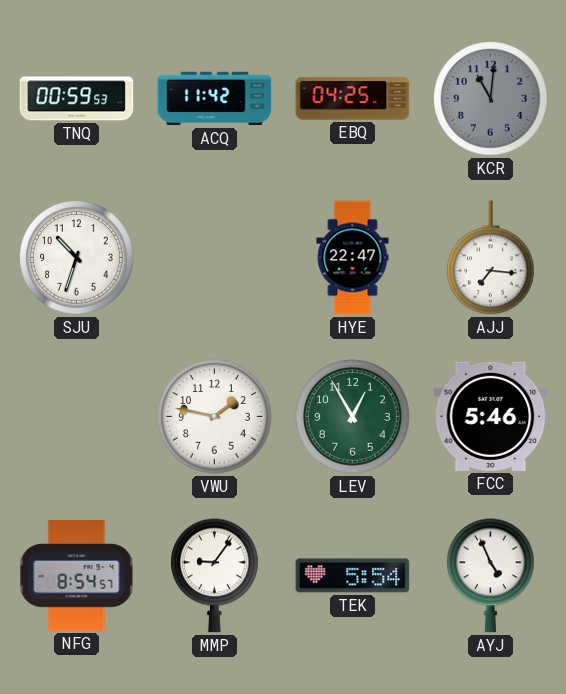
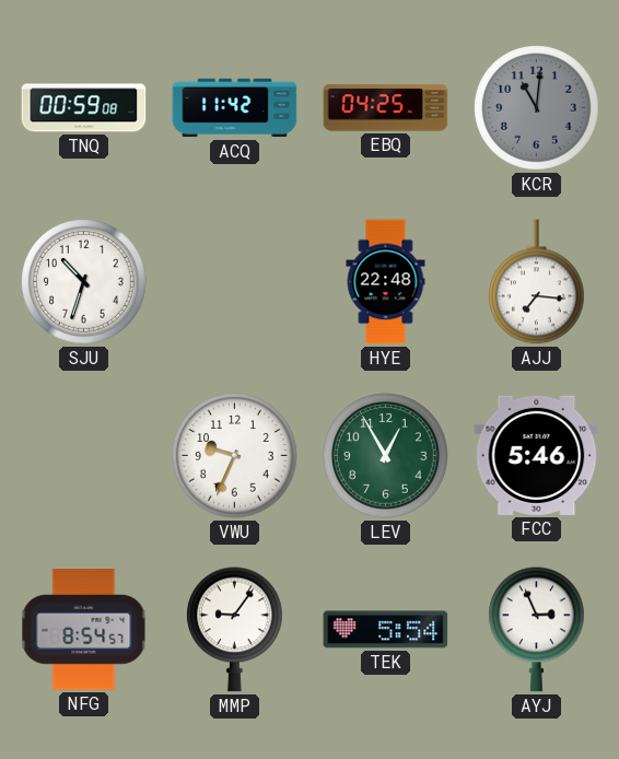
TNQ: 00:59:53 -> 00:59:08
HYE: 22:47 -> 22:48
VWU: 1:47 -> 9:34
AYJ: 4:56 -> 2:56
